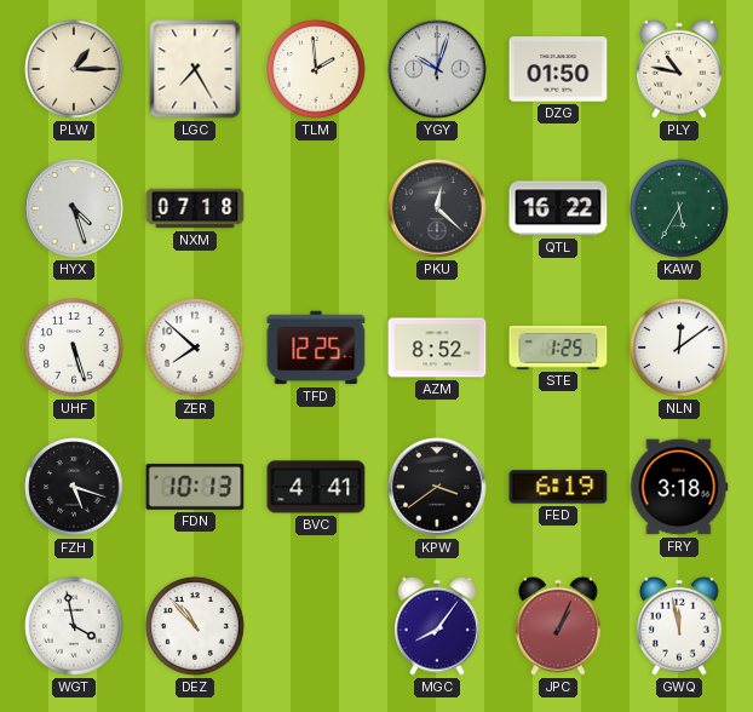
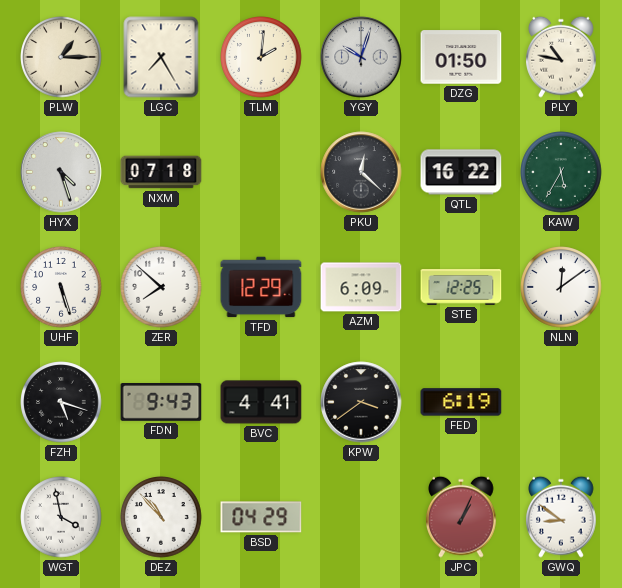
TLM: 1:59 -> 2:01
TFD: 12:25 -> 12:29
AZM: 8:52 -> 6:09
STE: 1:25 -> 12:25
FDN: 10:13 -> 9:43
FRY: 3:18 -> none
BSD: none -> 04:29
MGC: 8:06 -> none
GWQ: 11:58 -> 8:51
